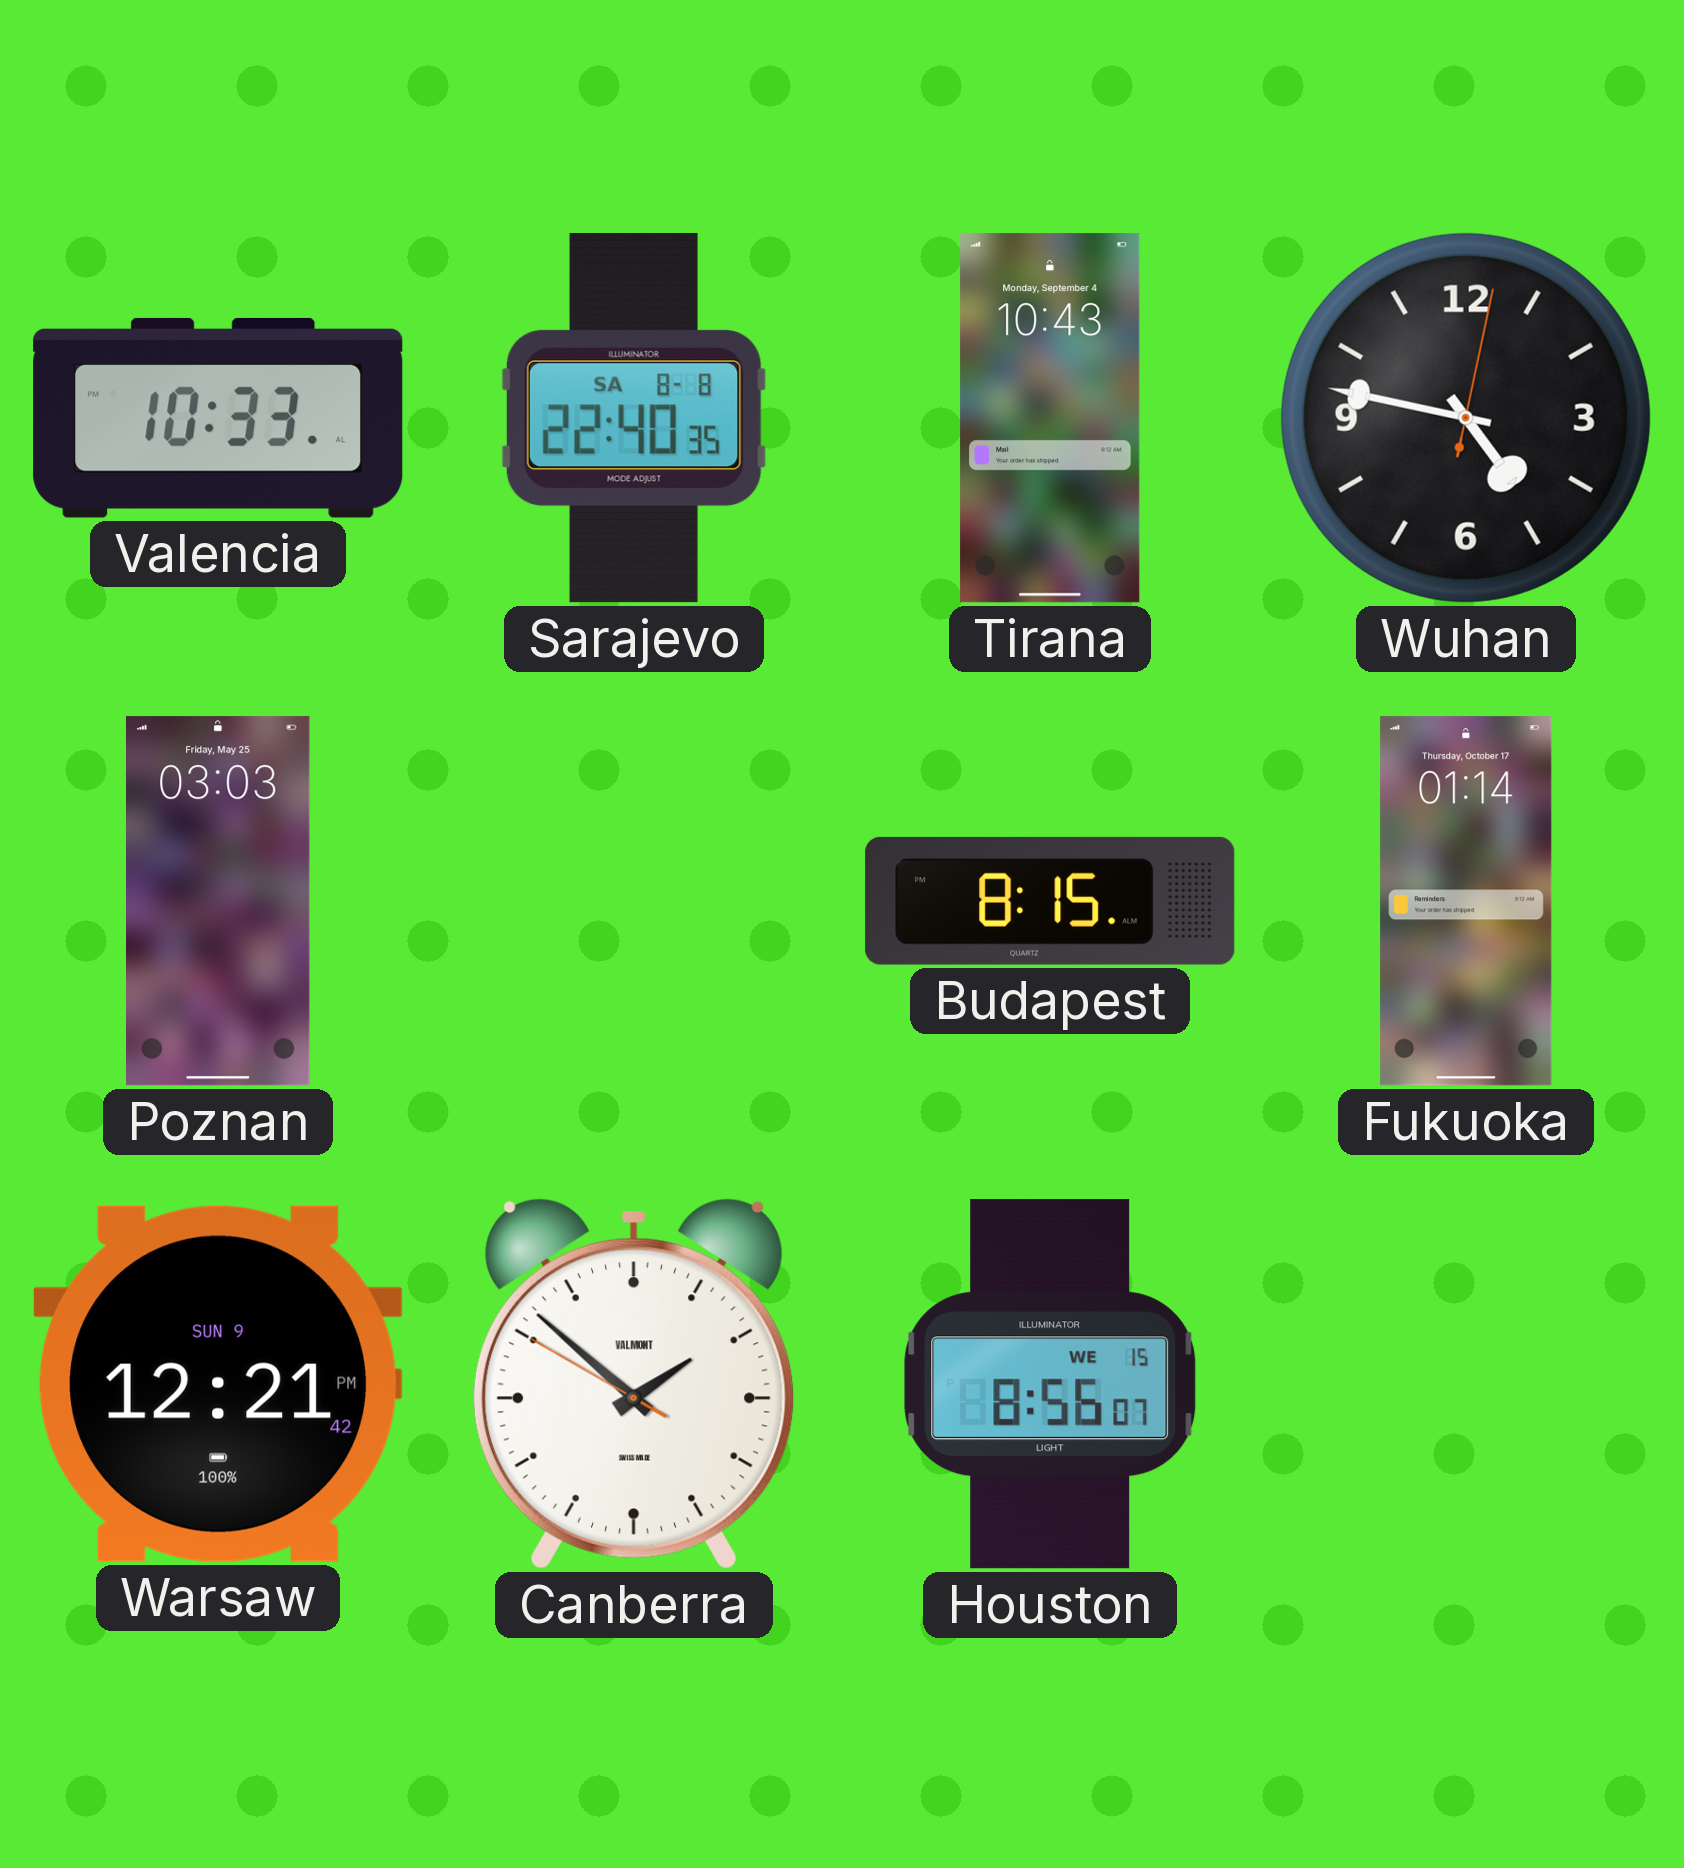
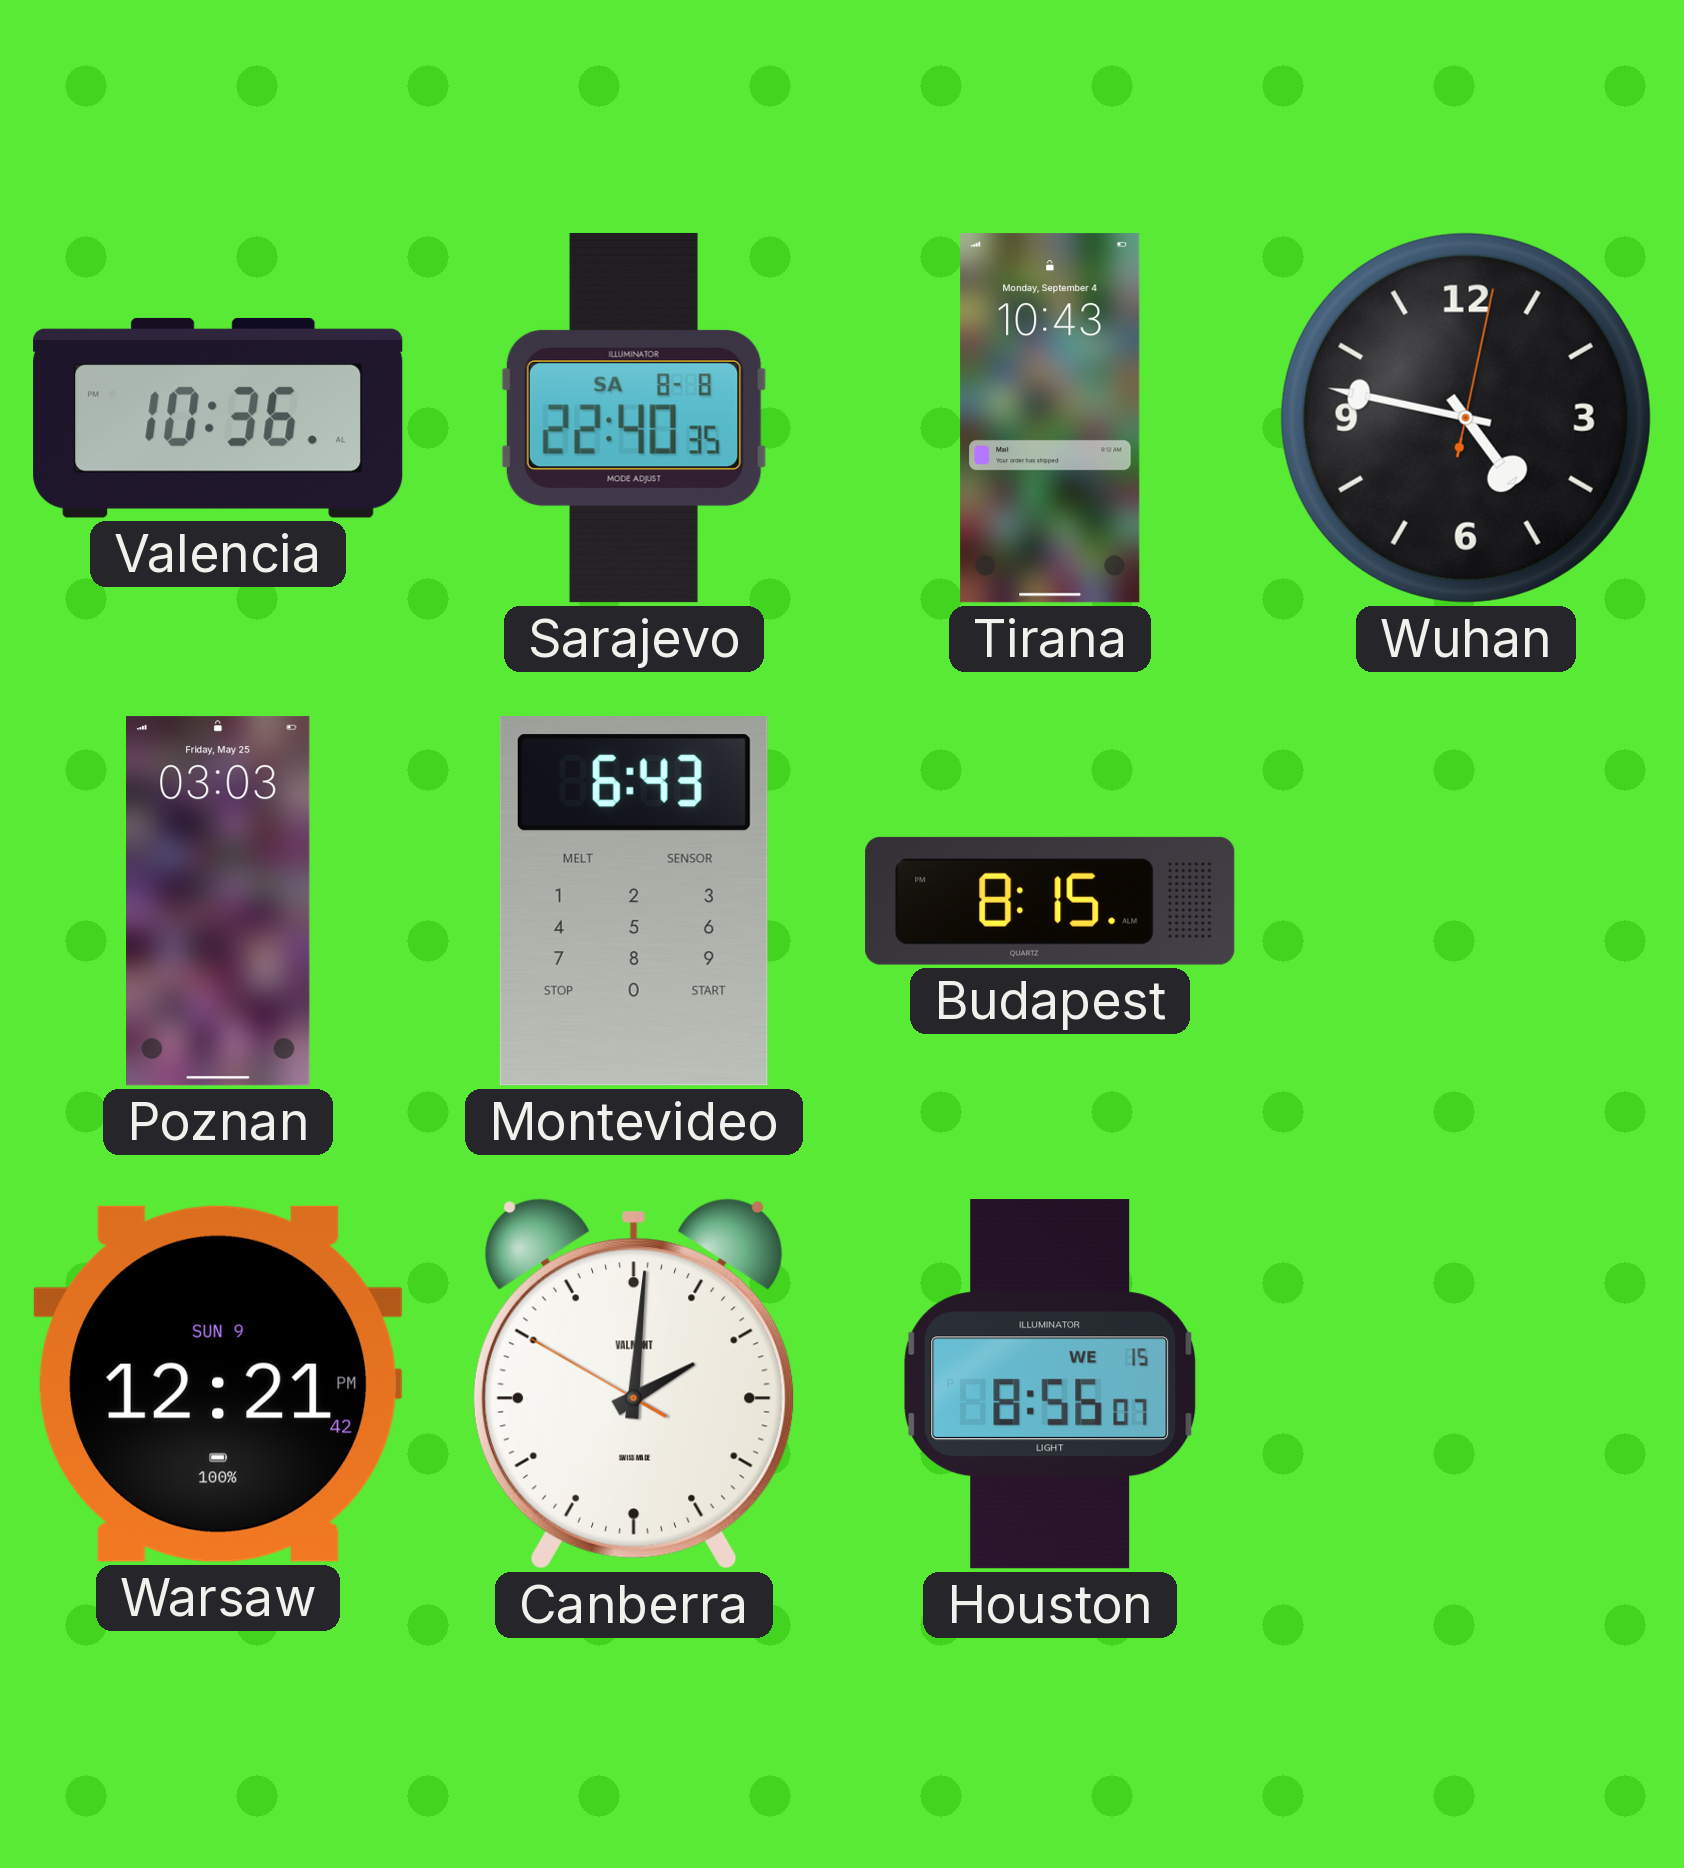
Valencia: 10:33 -> 10:36
Montevideo: none -> 6:43
Fukuoka: 01:14 -> none
Canberra: 1:51 -> 2:00
